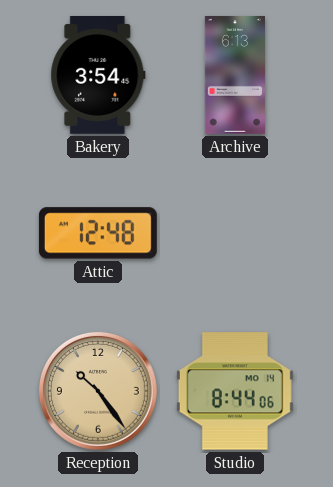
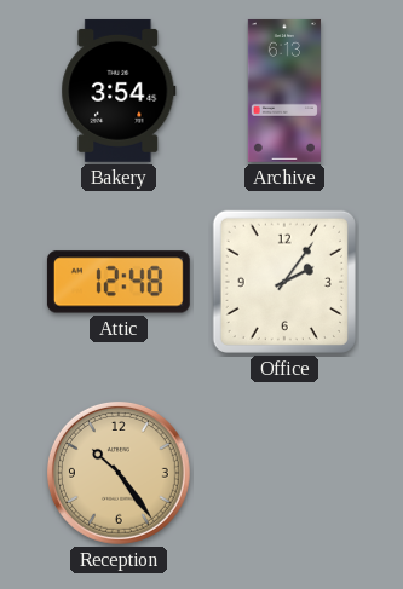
Office: none -> 2:06
Studio: 8:44 -> none
